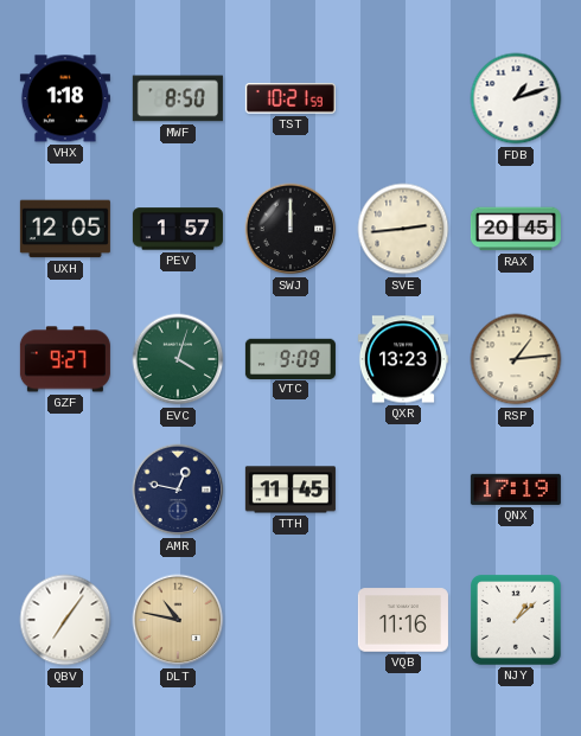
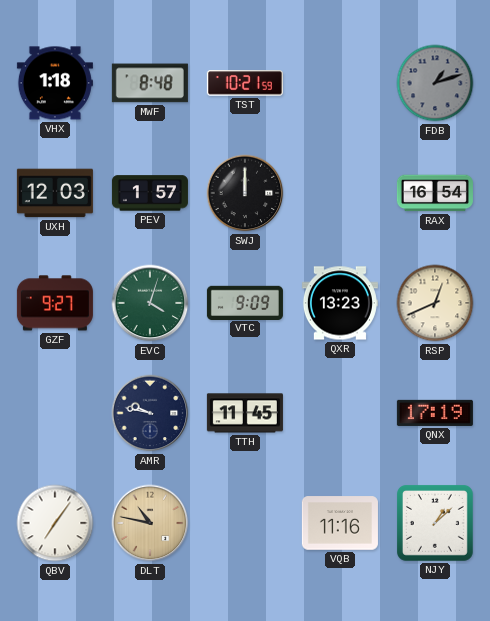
MWF: 8:50 -> 8:48
FDB dial: white -> grey
UXH: 12:05 -> 12:03
SVE: 2:44 -> none
RAX: 20:45 -> 16:54
RSP: 1:14 -> 12:41
AMR: 12:47 -> 9:47
